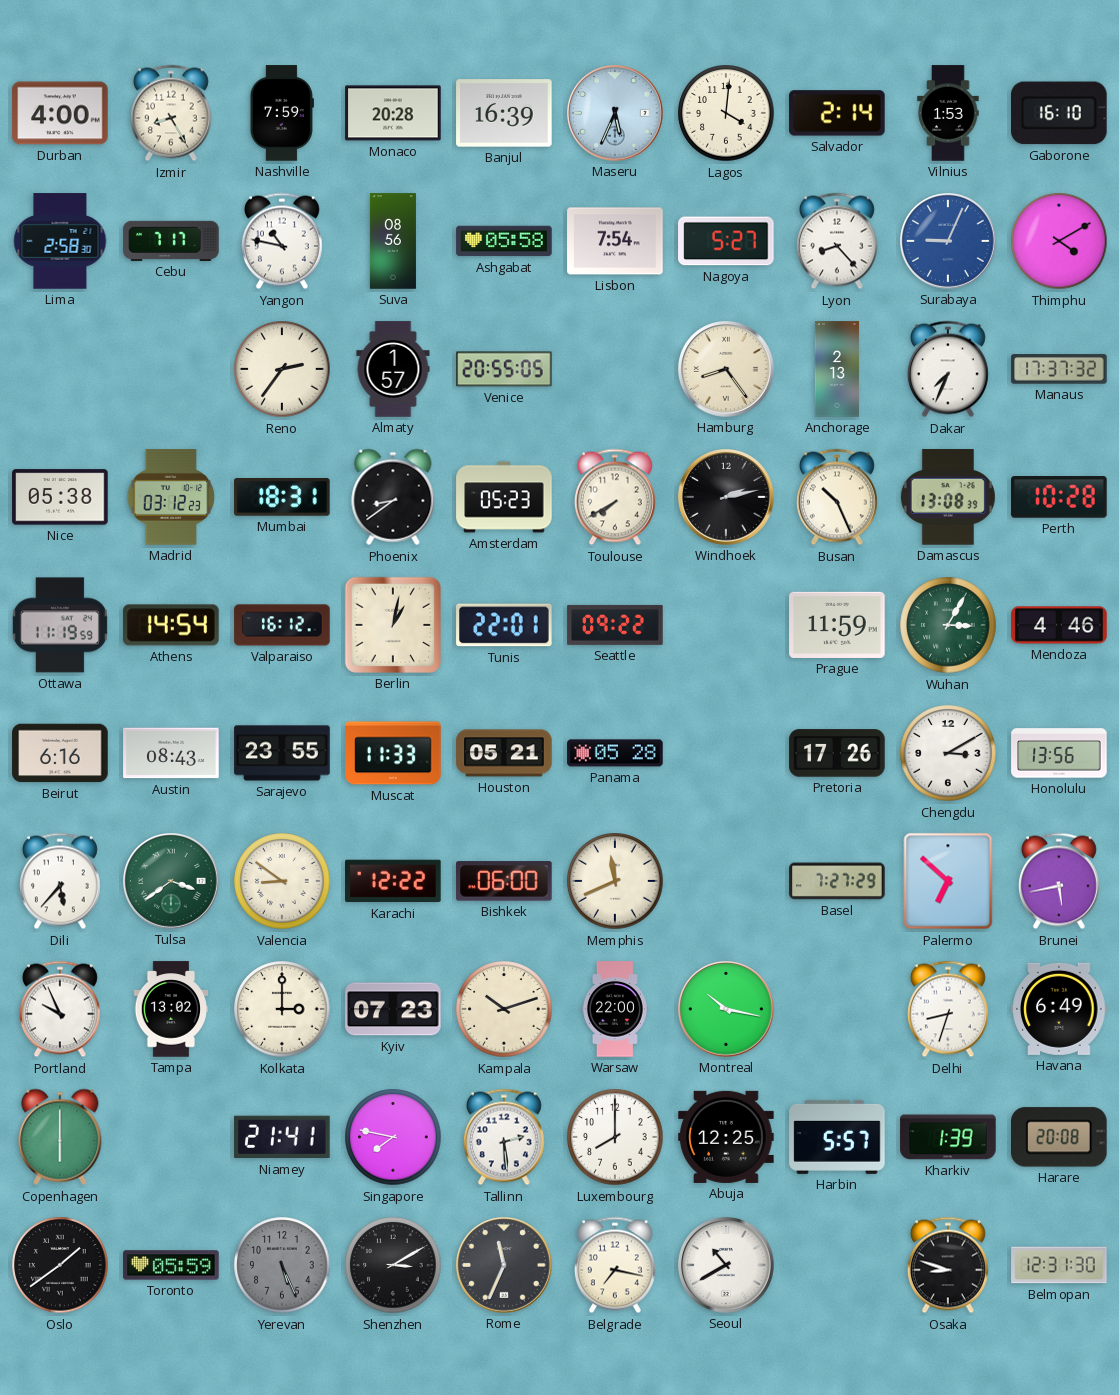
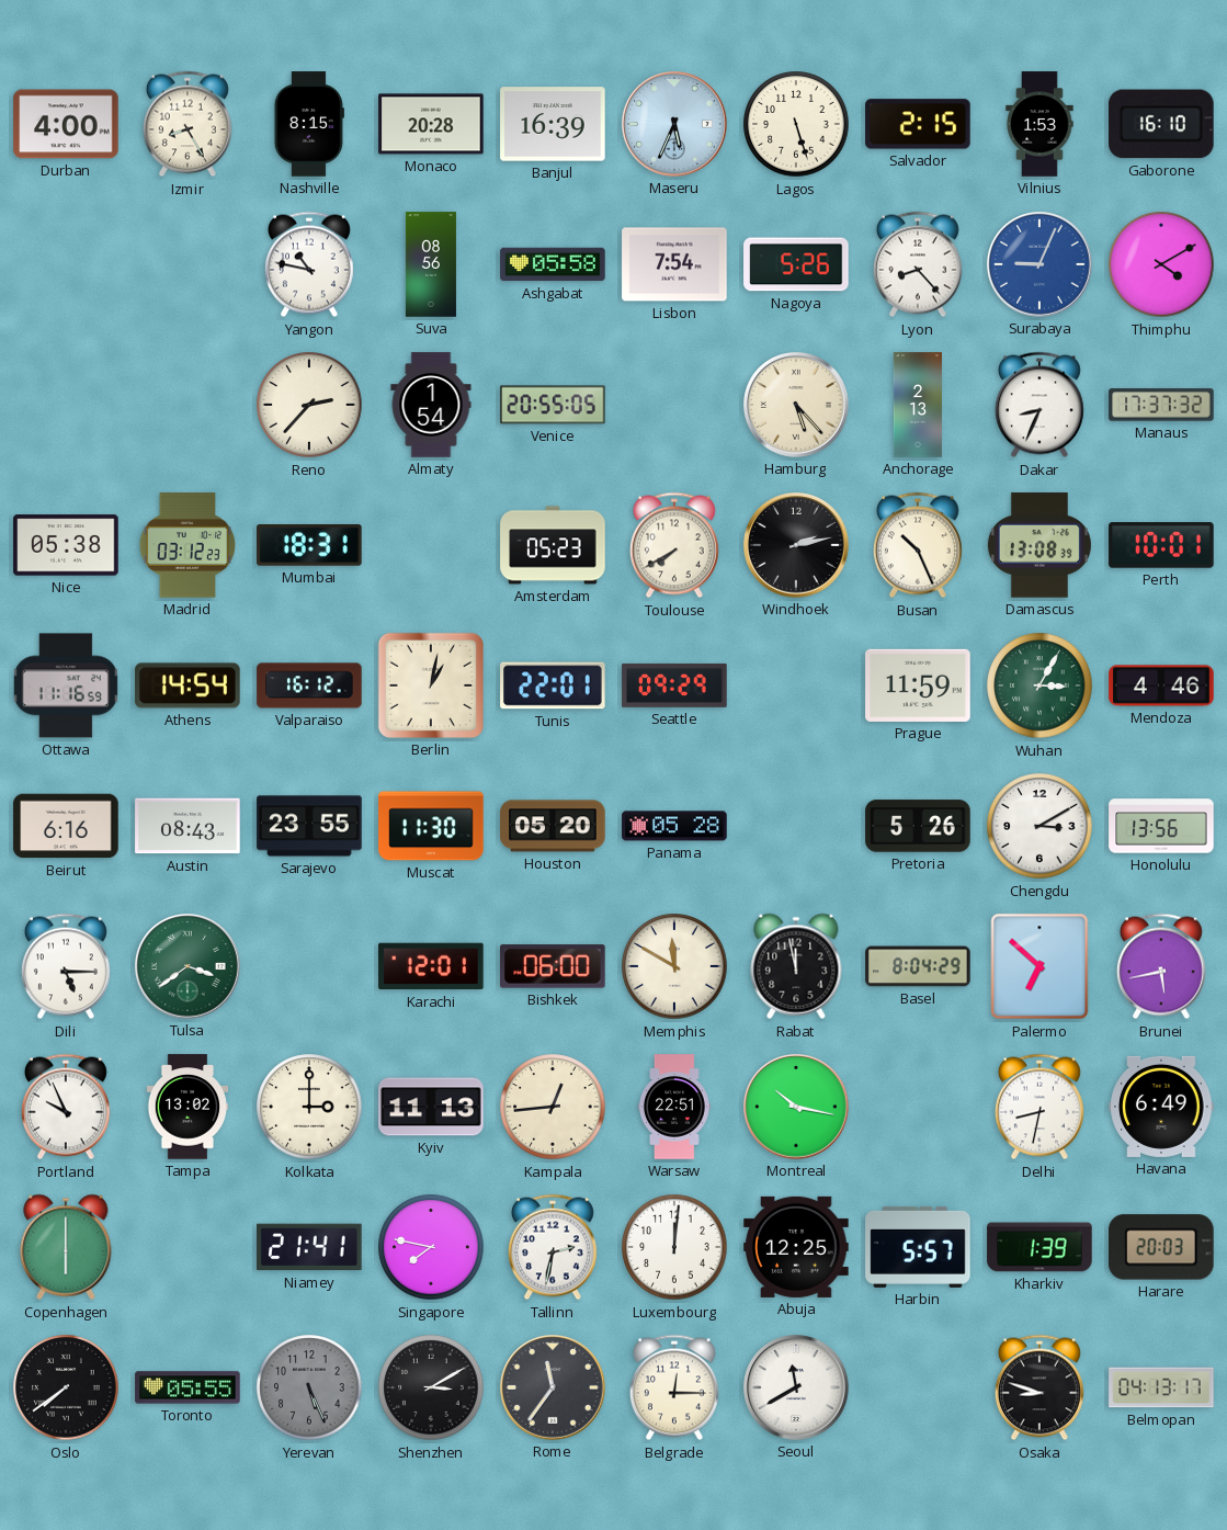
Nashville: 7:59 -> 8:15
Lagos: 4:01 -> 5:27
Salvador: 2:14 -> 2:15
Lima: 2:58 -> none
Cebu: 7:17 -> none
Nagoya: 5:27 -> 5:26
Reno: 2:36 -> 2:37
Almaty: 1:57 -> 1:54
Hamburg: 8:24 -> 5:23
Dakar: 7:34 -> 8:34
Phoenix: 8:39 -> none
Perth: 10:28 -> 10:01
Ottawa: 11:19 -> 11:16
Seattle: 09:22 -> 09:29
Muscat: 11:33 -> 11:30
Houston: 05:21 -> 05:20
Pretoria: 17:26 -> 5:26
Dili: 5:37 -> 5:15
Valencia: 8:51 -> none
Karachi: 12:22 -> 12:01
Memphis: 11:41 -> 11:50
Rabat: none -> 11:58
Basel: 7:27 -> 8:04
Kyiv: 07:23 -> 11:13
Kampala: 10:12 -> 12:44
Warsaw: 22:00 -> 22:51
Delhi: 8:33 -> 8:32
Tallinn: 2:29 -> 2:32
Luxembourg: 8:00 -> 12:01
Harare: 20:08 -> 20:03
Oslo: 1:39 -> 7:39
Toronto: 05:59 -> 05:55
Rome: 11:34 -> 11:36
Belgrade: 7:17 -> 12:15
Seoul: 10:40 -> 11:40
Belmopan: 12:31 -> 04:13
